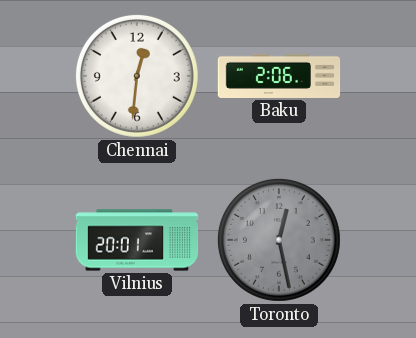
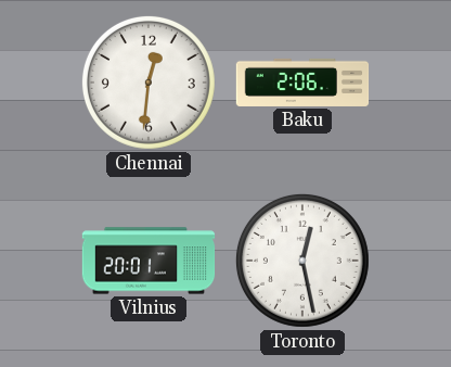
Toronto dial: grey -> white
